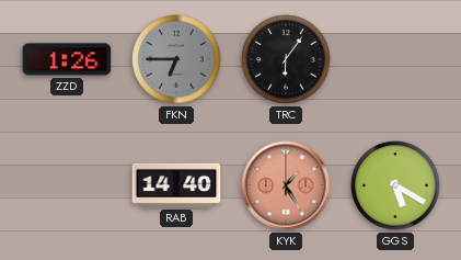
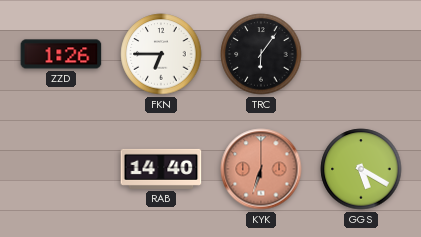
FKN dial: grey -> white
KYK: 1:25 -> 6:33
